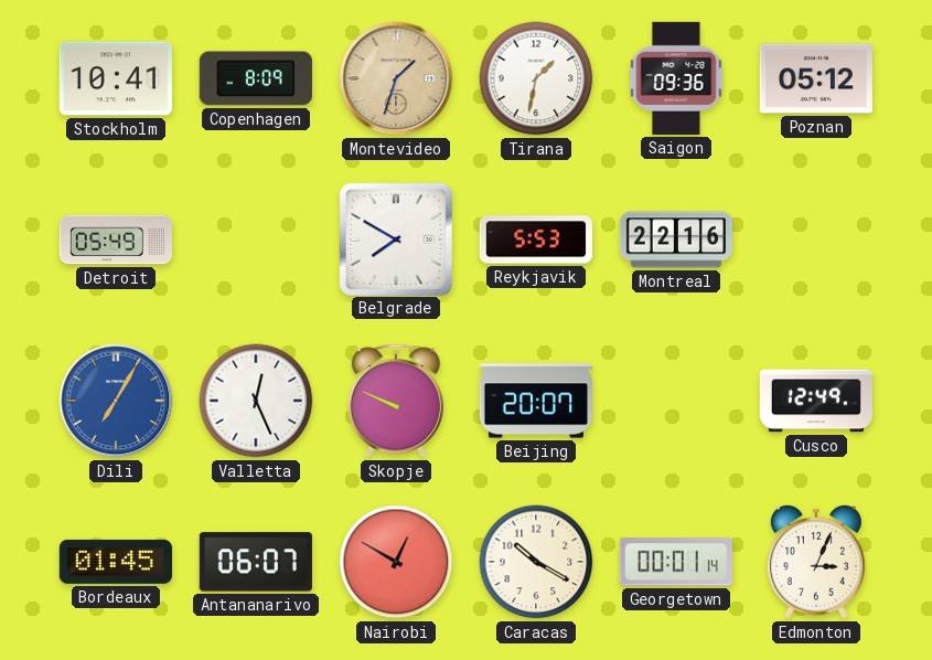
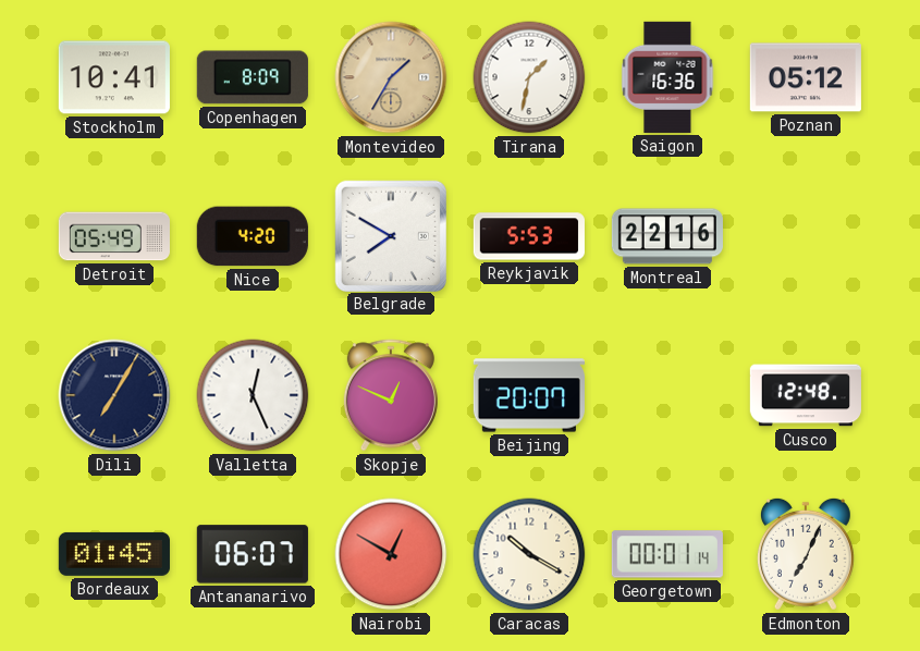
Montevideo: 1:33 -> 1:35
Saigon: 09:36 -> 16:36
Nice: none -> 4:20
Dili dial: blue -> navy
Skopje: 9:49 -> 12:49
Cusco: 12:49 -> 12:48
Edmonton: 3:04 -> 7:04
